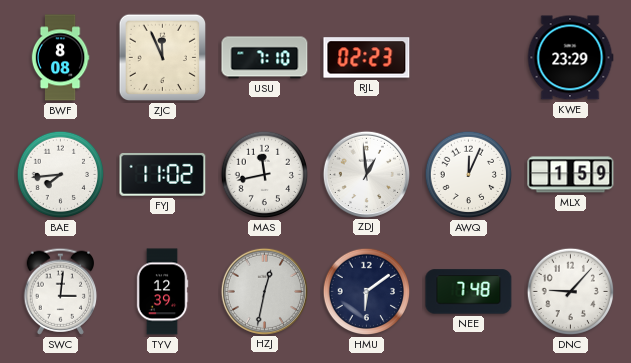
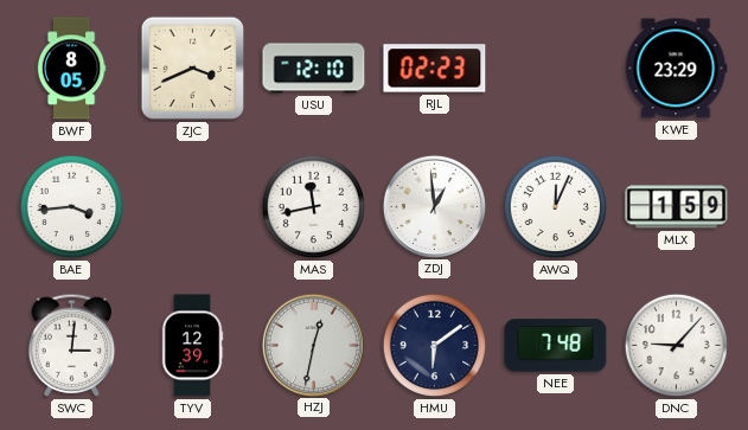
BWF: 8:08 -> 8:05
ZJC: 11:56 -> 3:41
USU: 7:10 -> 12:10
BAE: 7:44 -> 3:44
FYJ: 11:02 -> none
